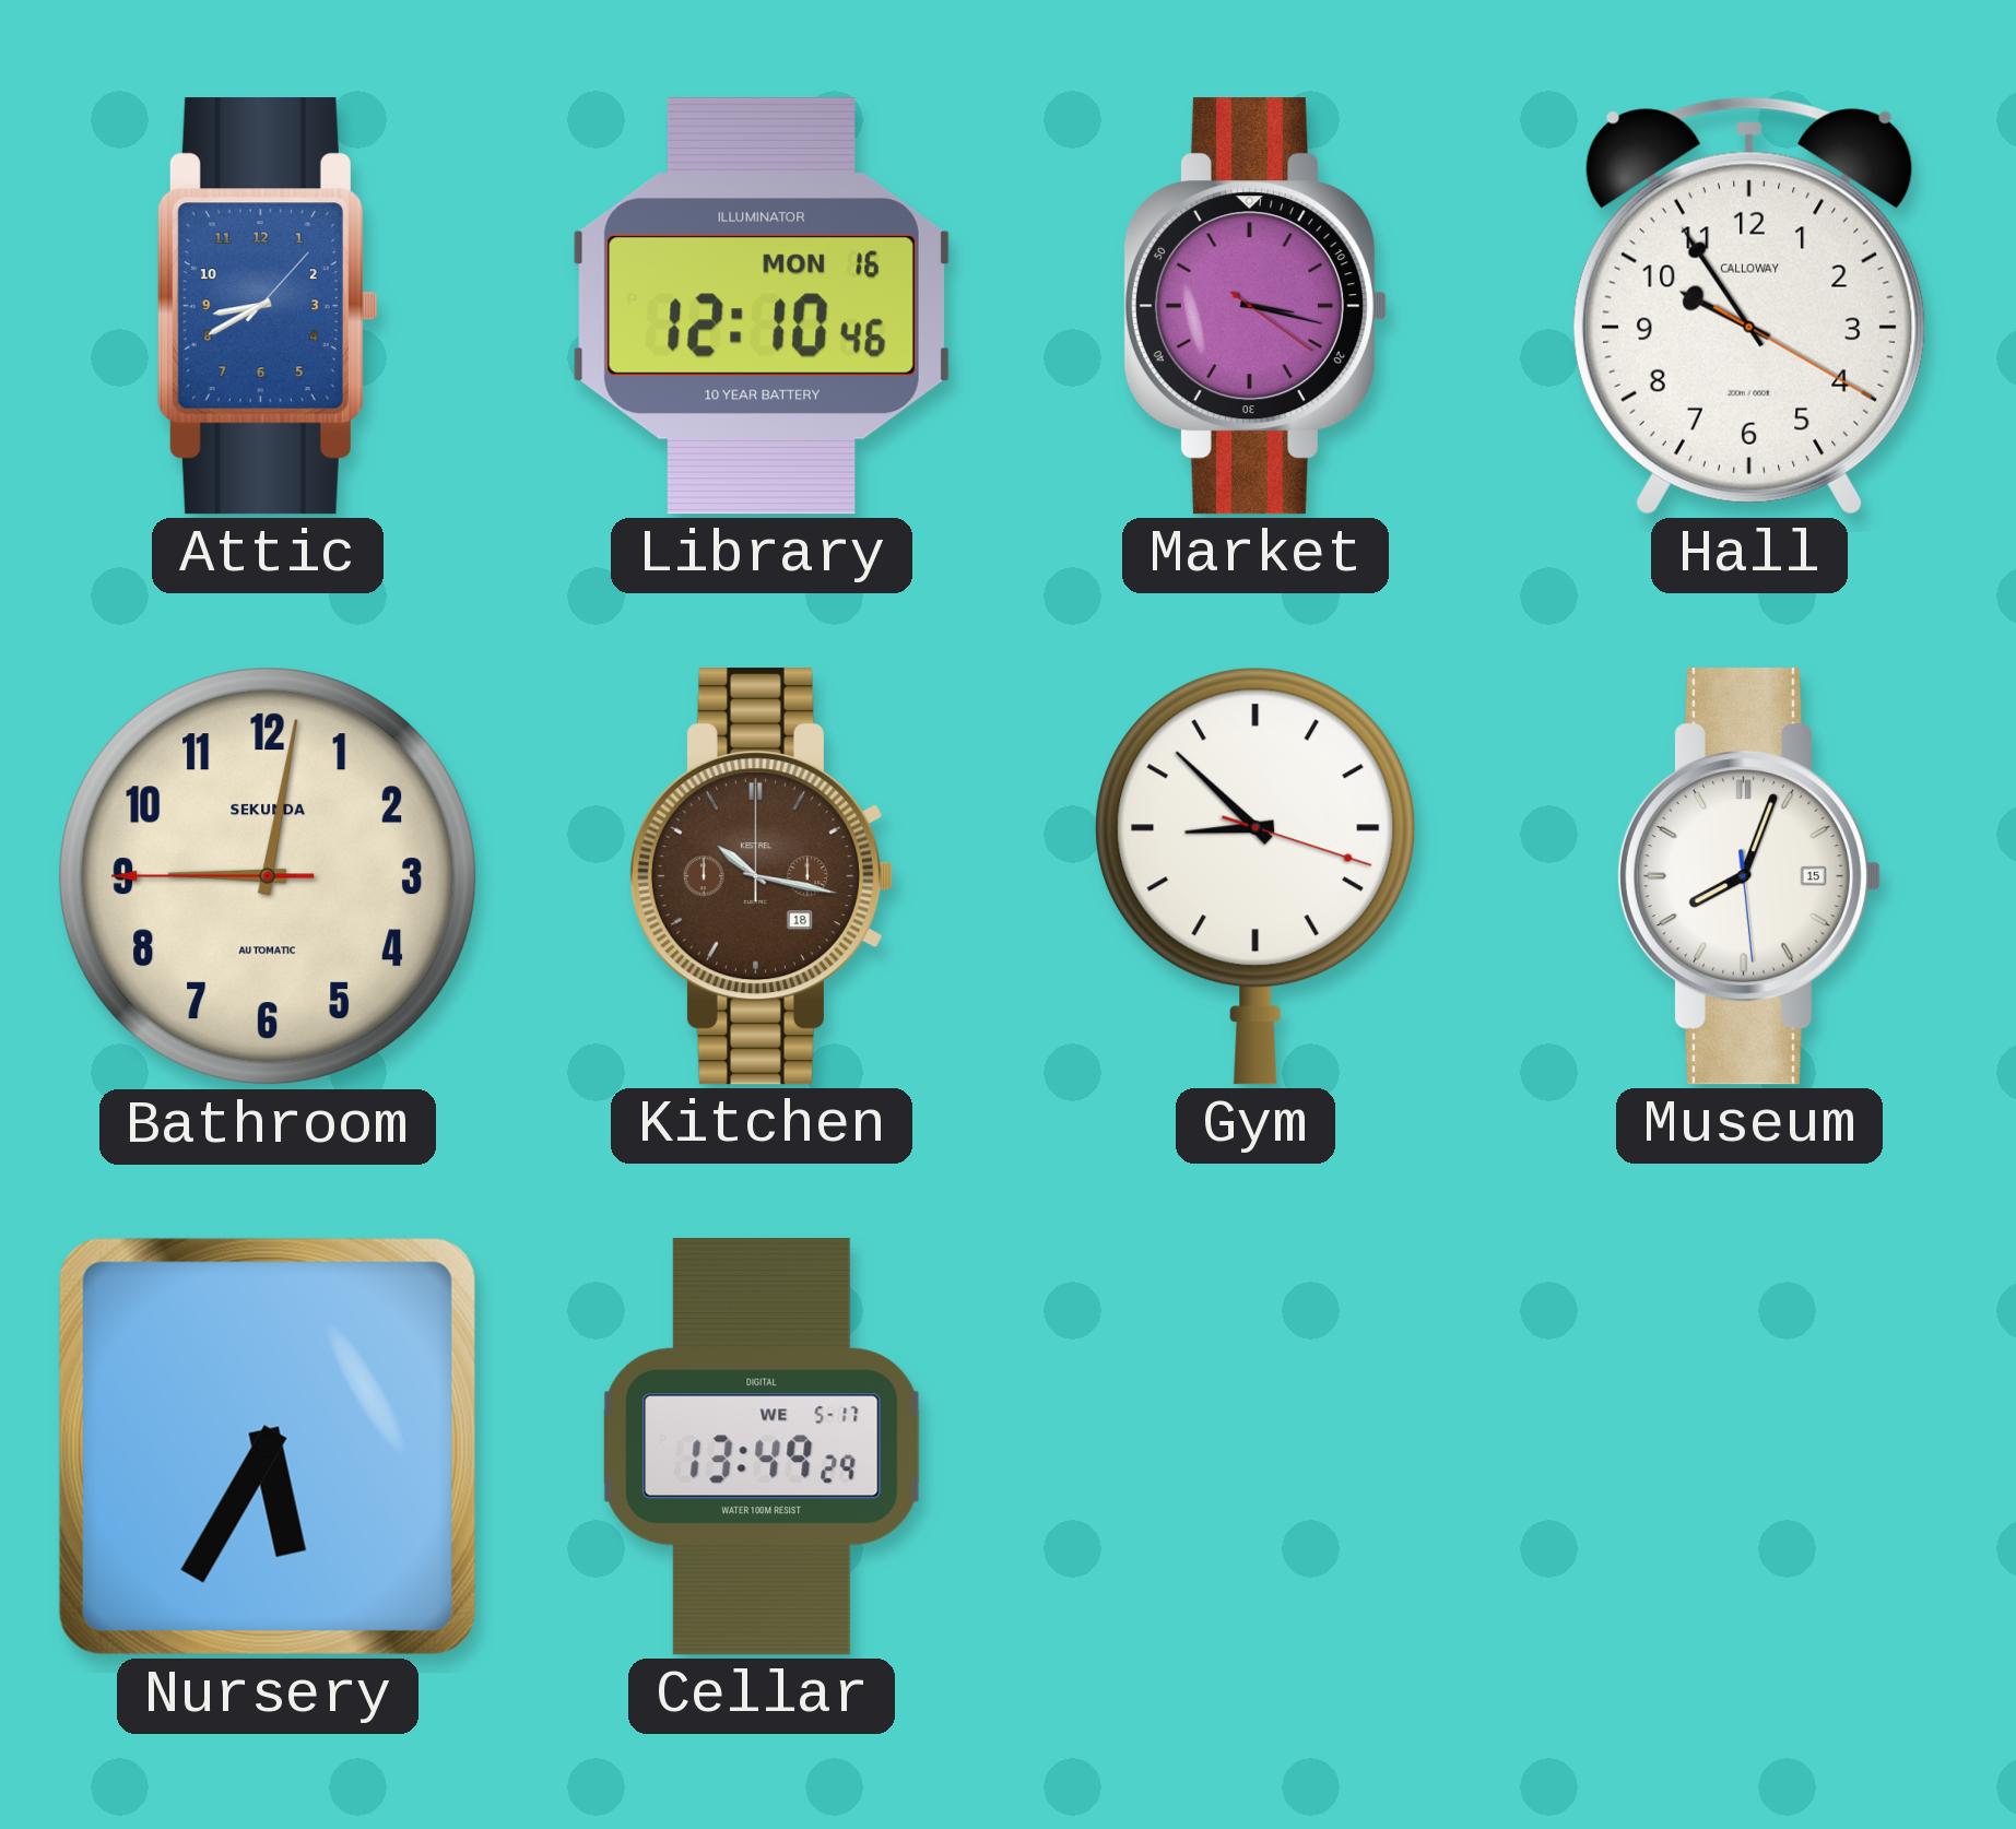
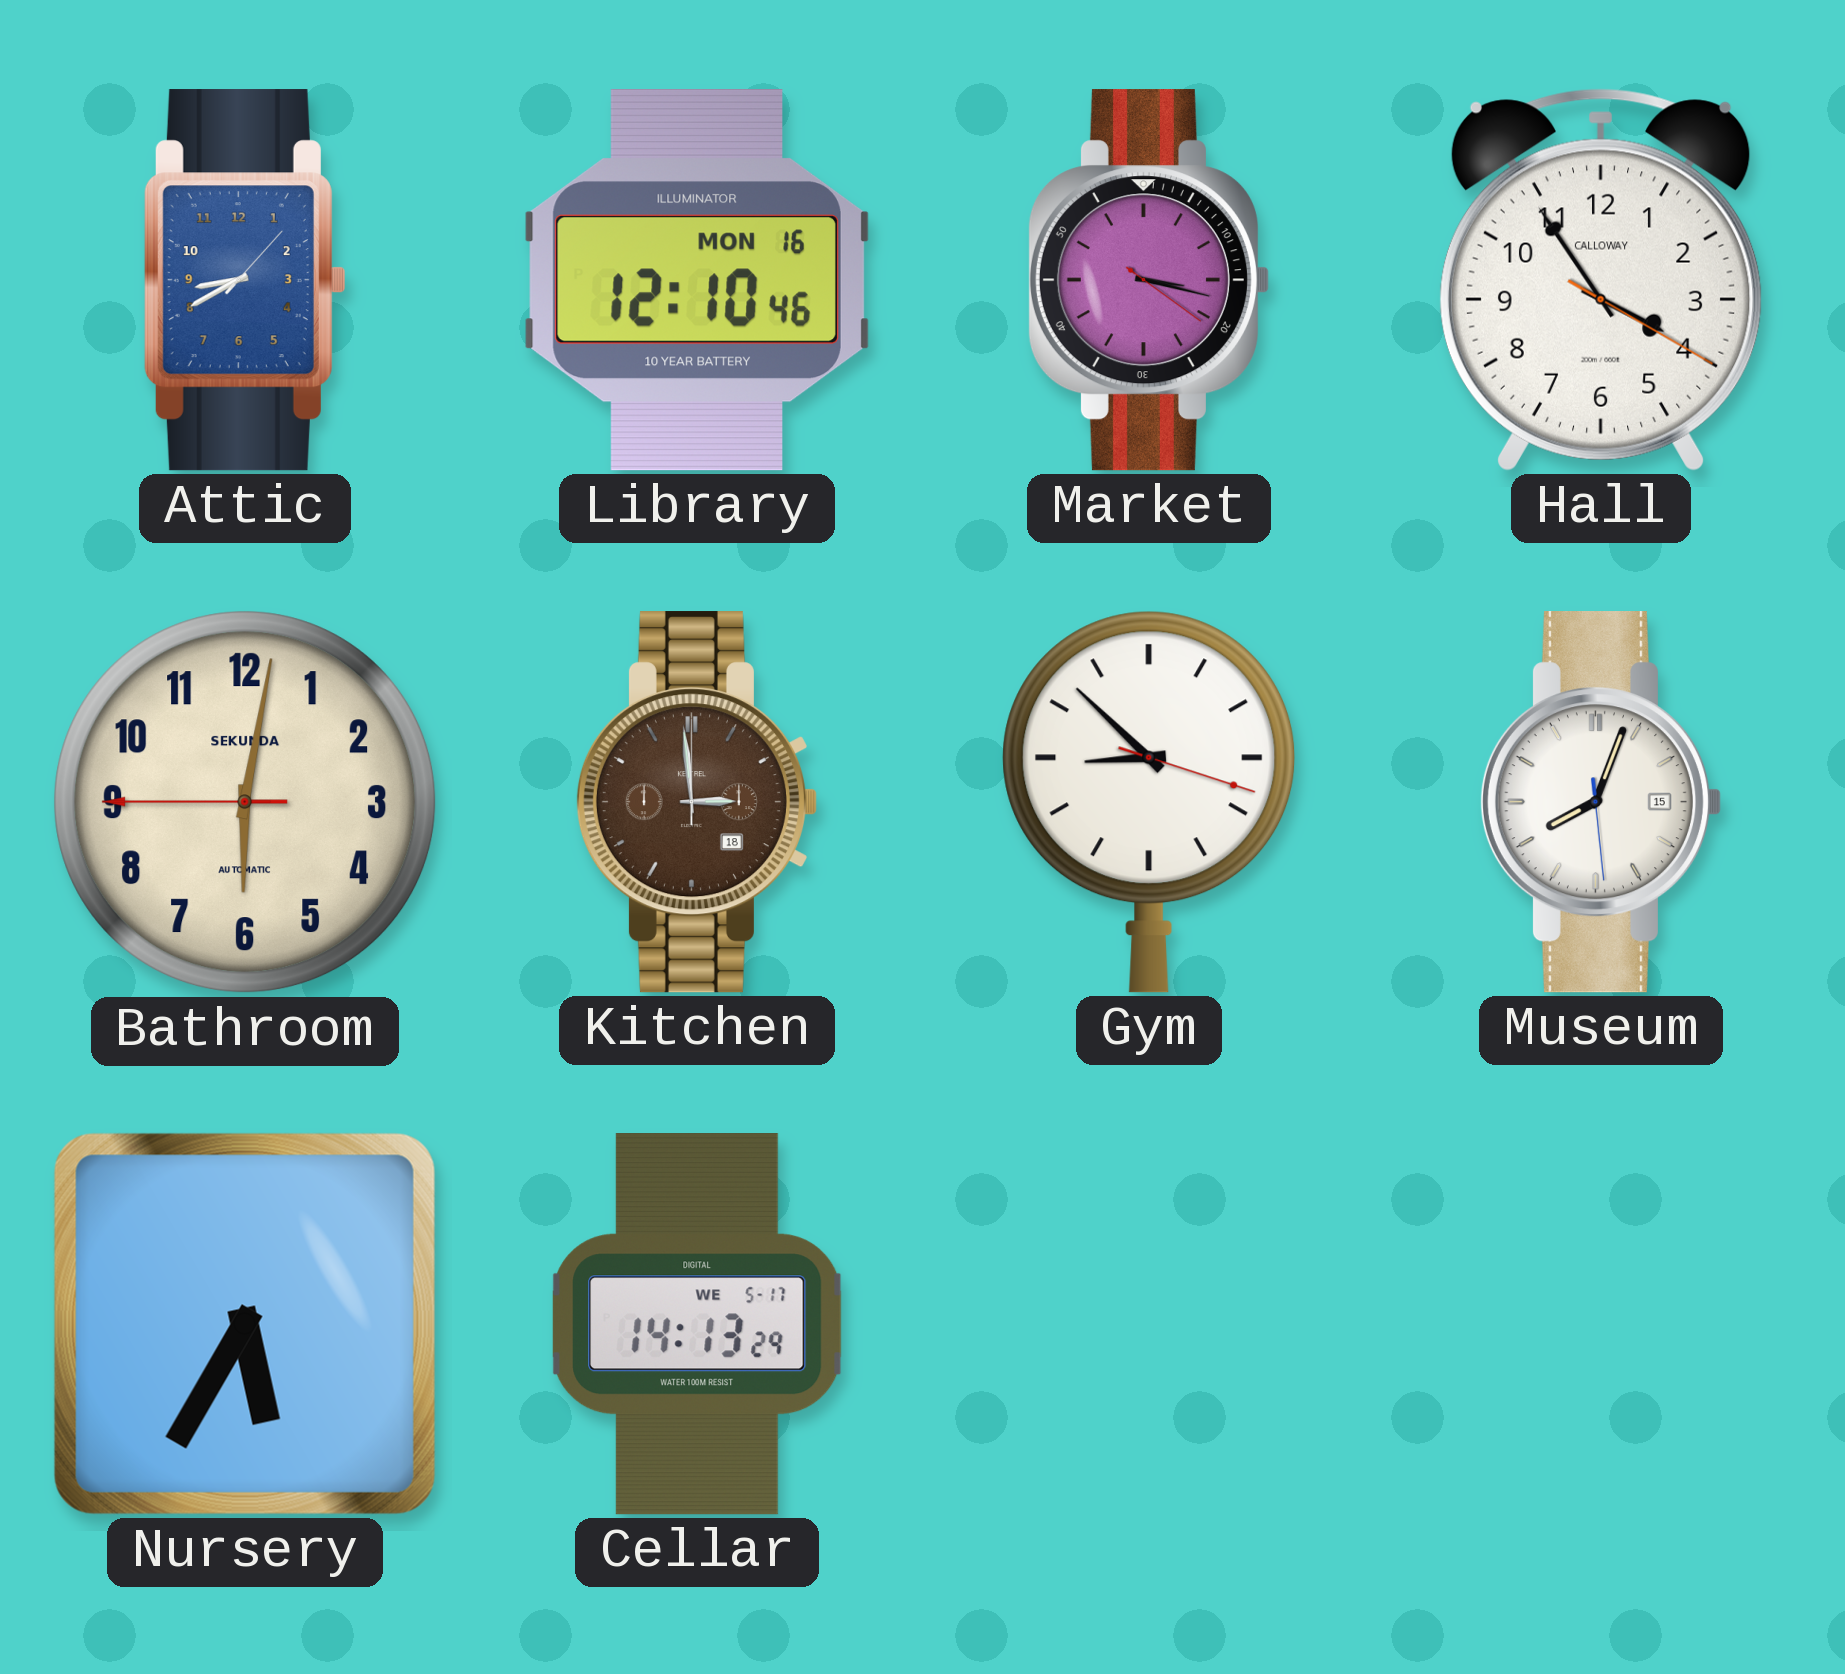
Hall: 9:54 -> 3:54
Bathroom: 9:01 -> 6:01
Kitchen: 10:17 -> 2:59
Cellar: 13:49 -> 14:13
